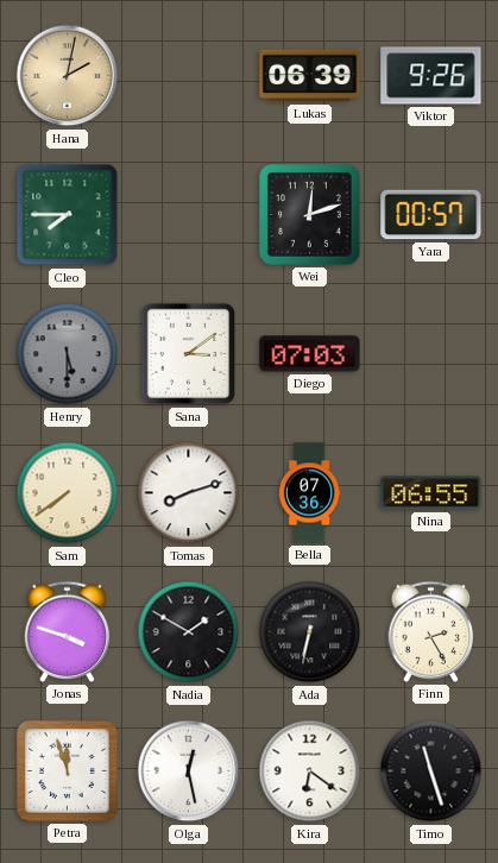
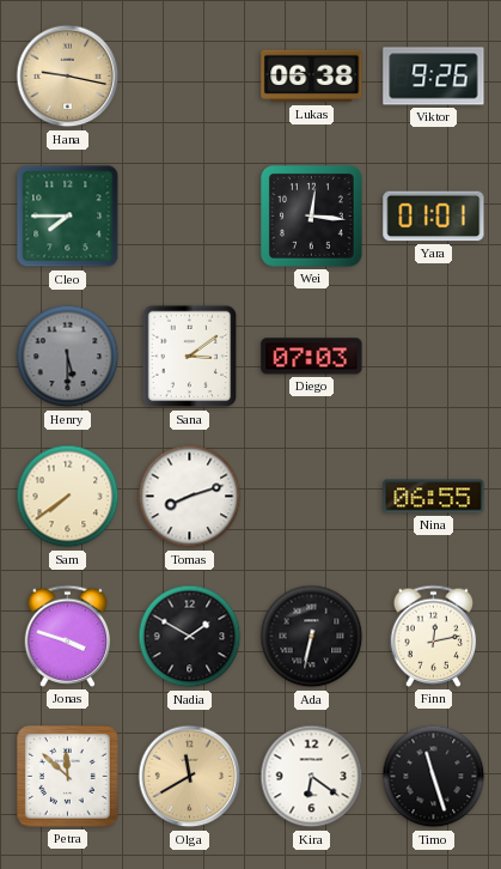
Hana: 2:02 -> 9:17
Lukas: 06:39 -> 06:38
Wei: 12:12 -> 12:16
Yara: 00:57 -> 01:01
Bella: 07:36 -> none
Finn: 2:25 -> 12:13
Petra: 11:57 -> 11:52
Olga: 12:28 -> 11:40
Olga dial: white -> champagne
